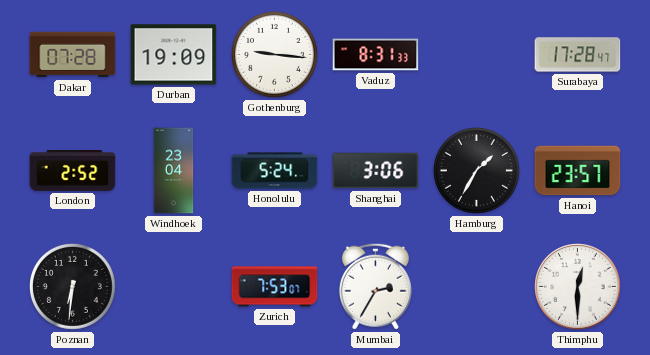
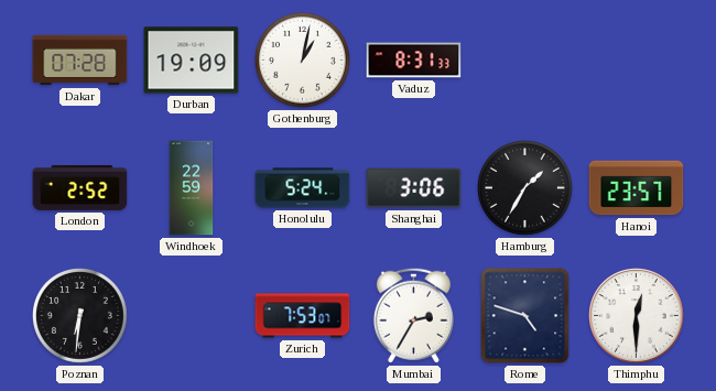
Gothenburg: 9:16 -> 1:02
Surabaya: 17:28 -> none
Windhoek: 23:04 -> 22:59
Rome: none -> 4:48
